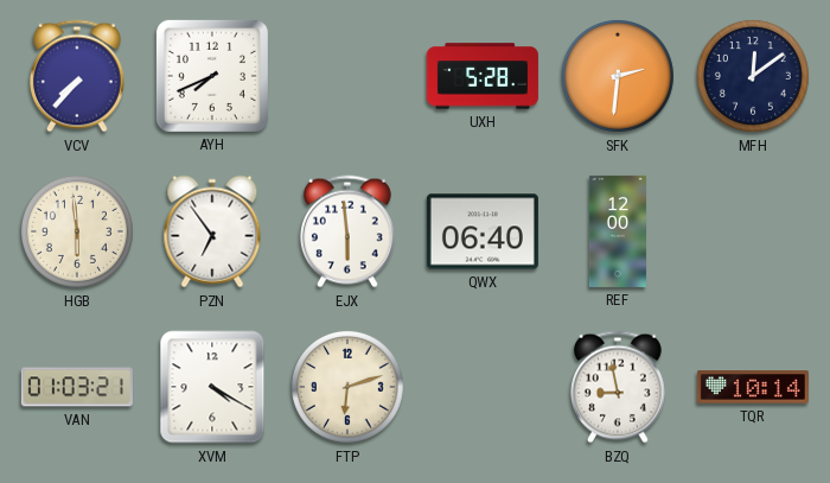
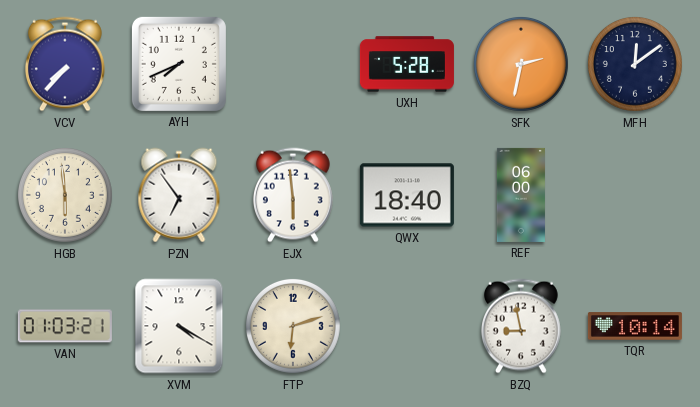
SFK: 2:31 -> 2:32
QWX: 06:40 -> 18:40
REF: 12:00 -> 06:00
